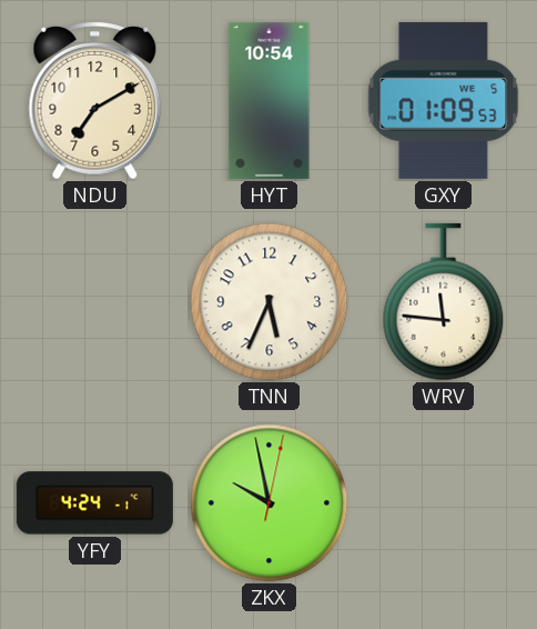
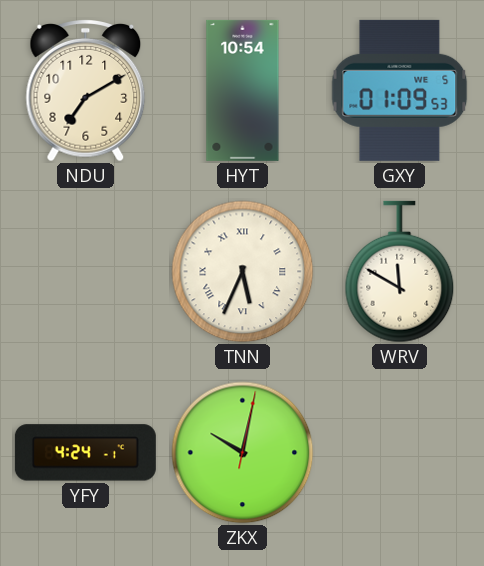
TNN numerals: Arabic -> Roman
WRV: 11:46 -> 11:50
ZKX: 9:58 -> 10:02
